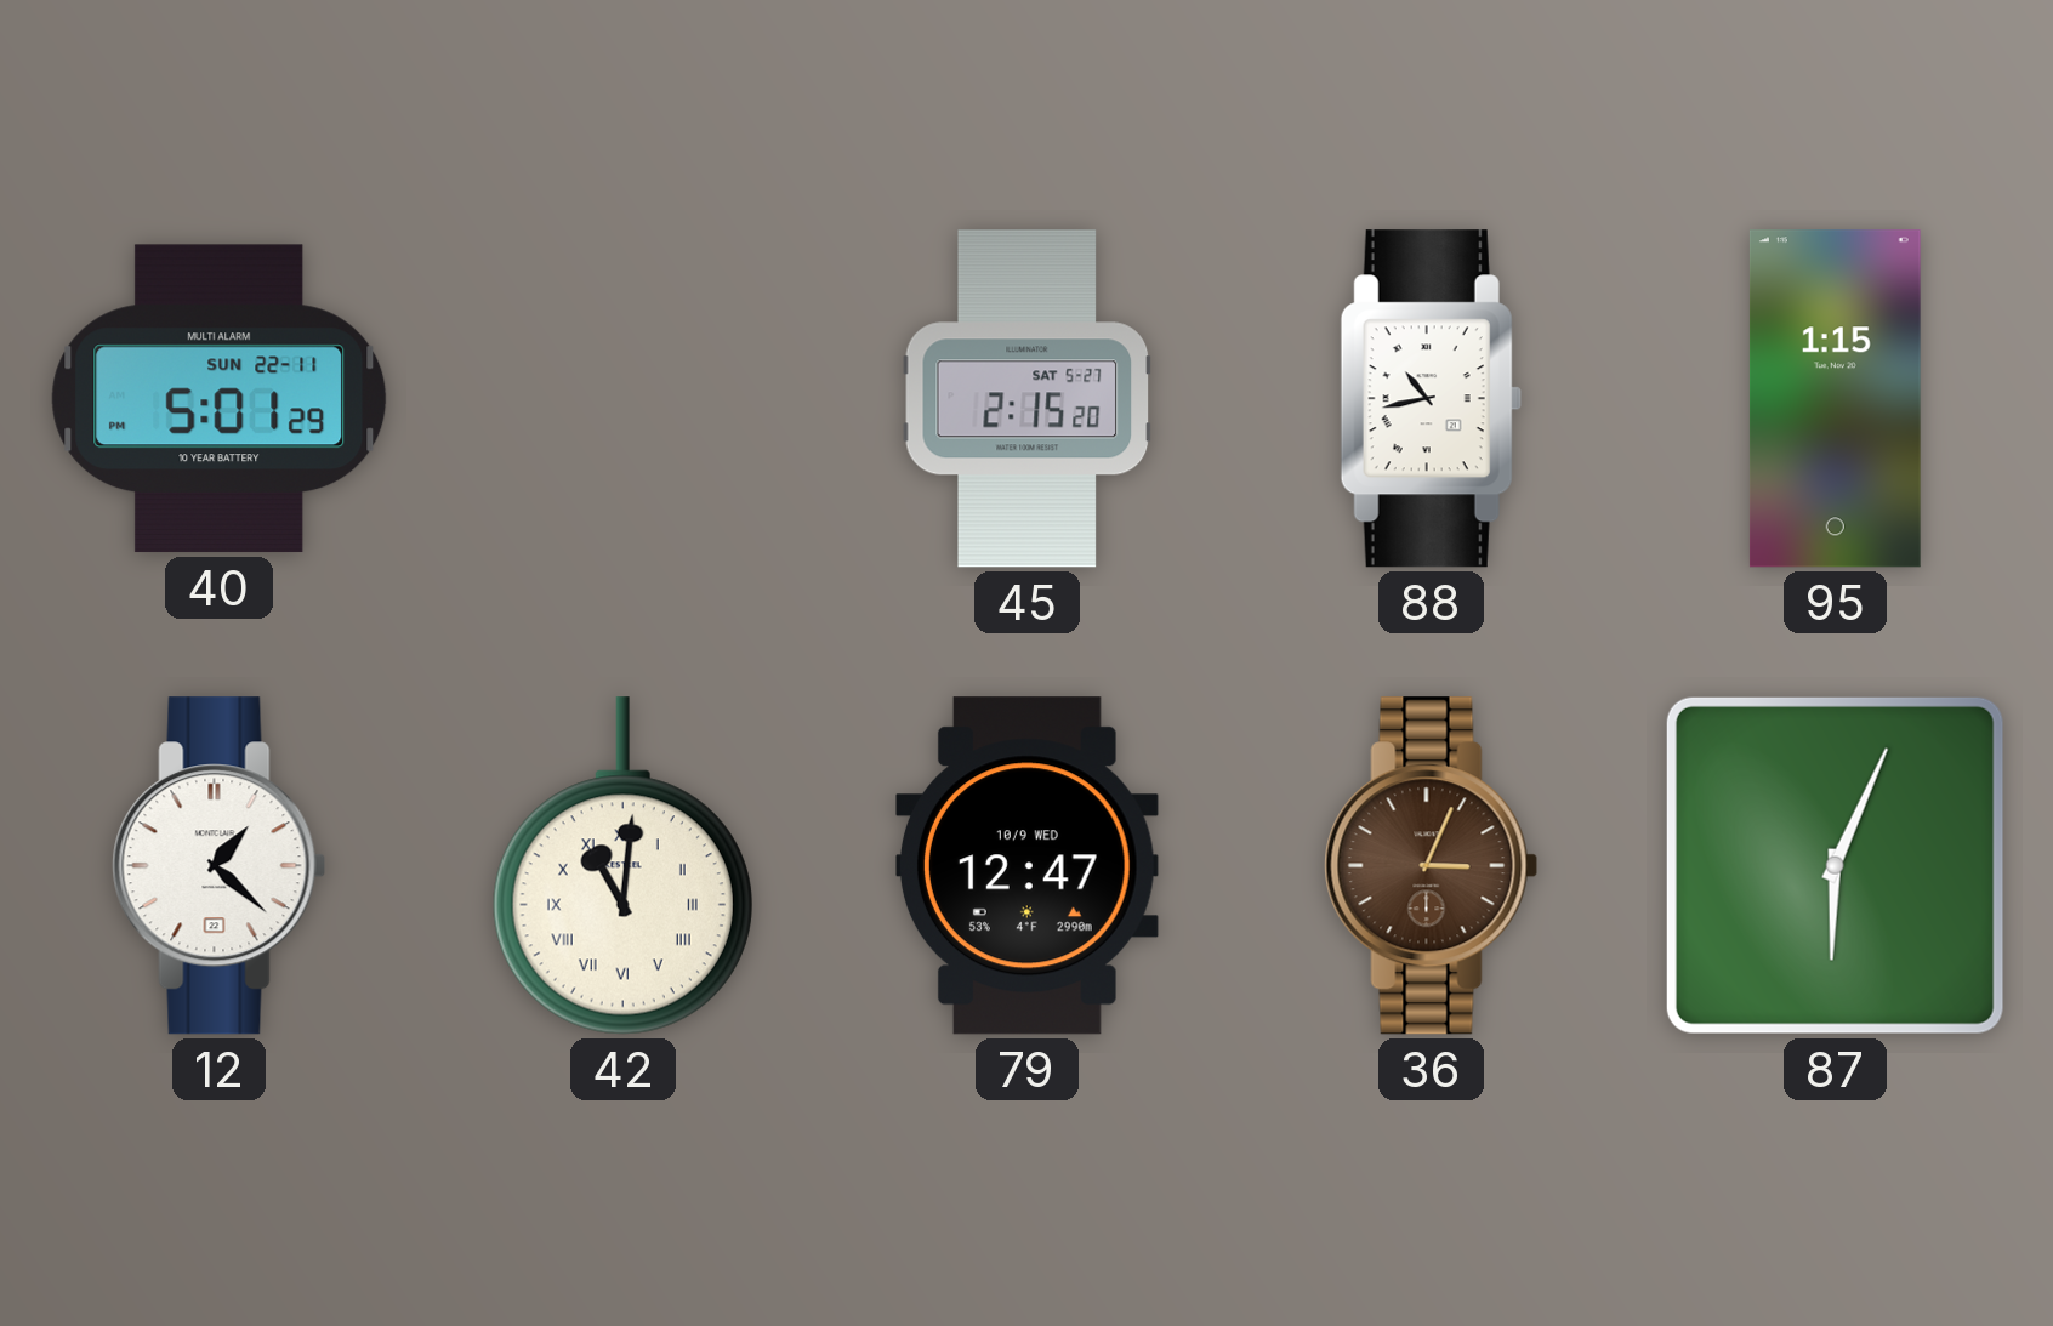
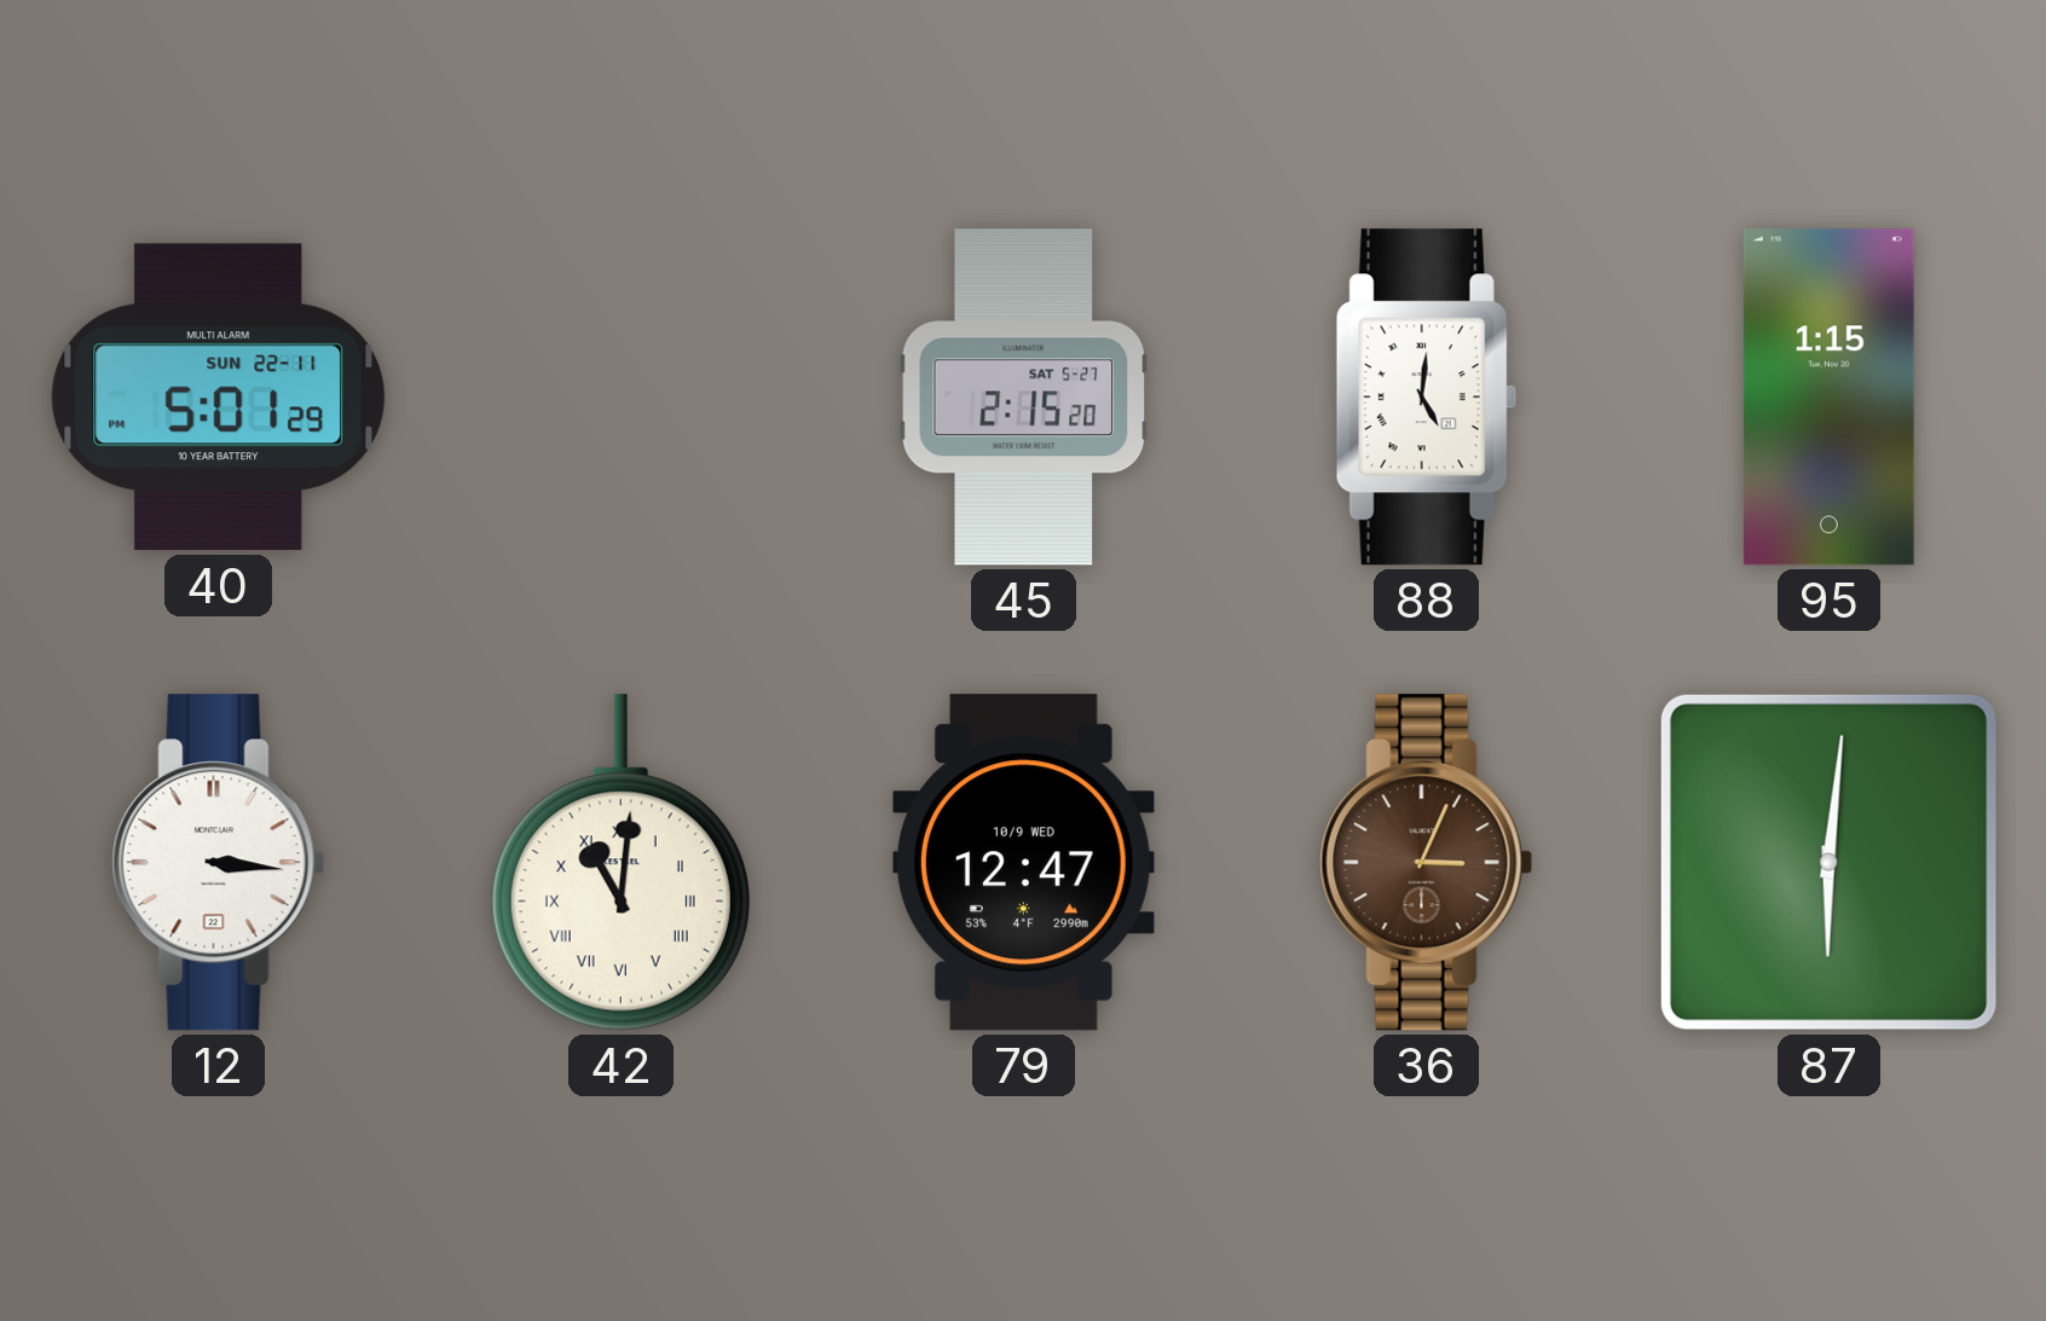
88: 10:43 -> 5:01
12: 1:22 -> 3:16
87: 6:04 -> 6:01
